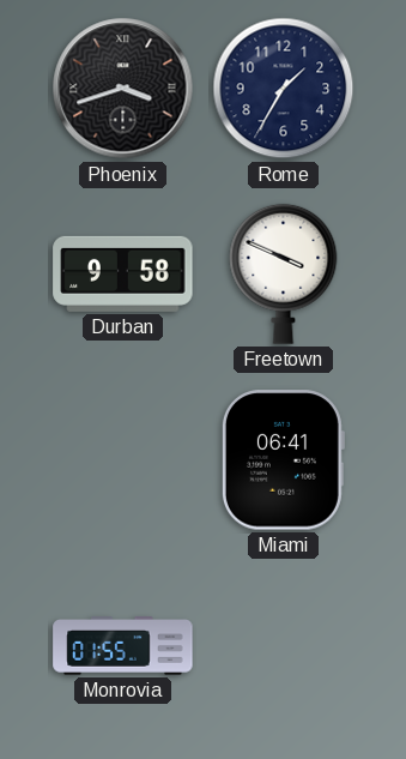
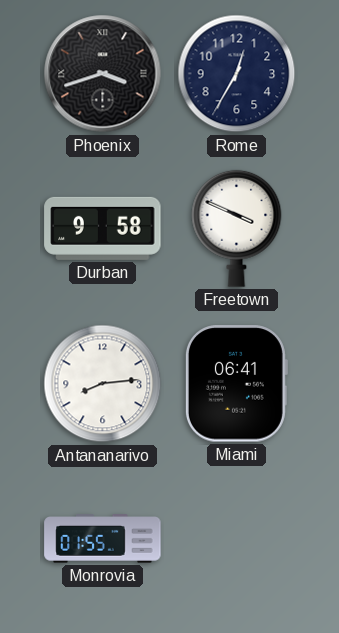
Rome: 1:35 -> 12:35
Antananarivo: none -> 8:14
